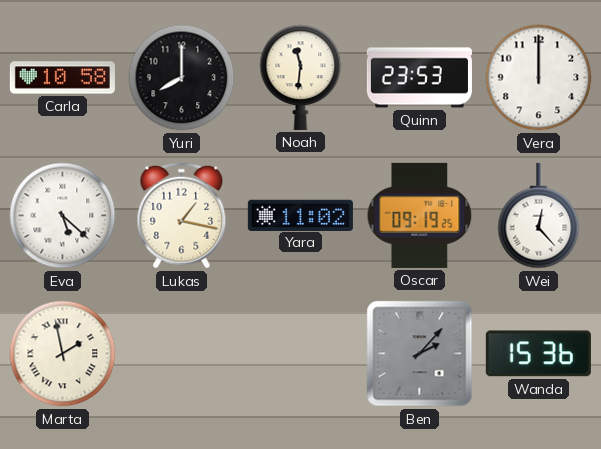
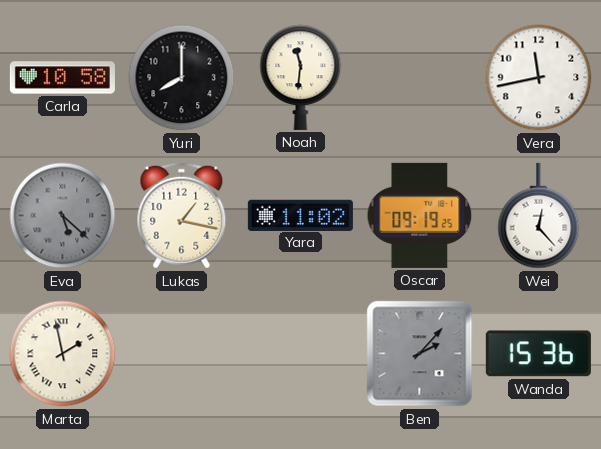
Quinn: 23:53 -> none
Vera: 12:00 -> 11:43
Eva dial: white -> grey
